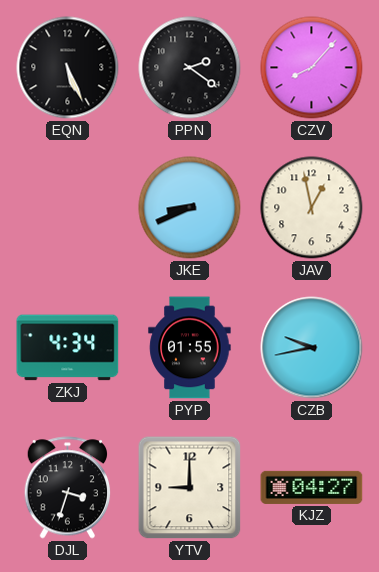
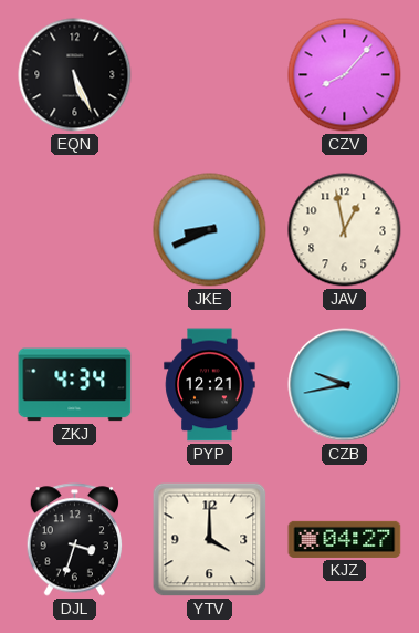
PPN: 2:21 -> none
PYP: 01:55 -> 12:21
YTV: 9:00 -> 4:00
